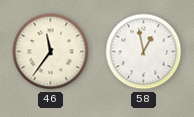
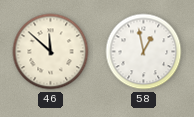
46: 11:36 -> 11:52
